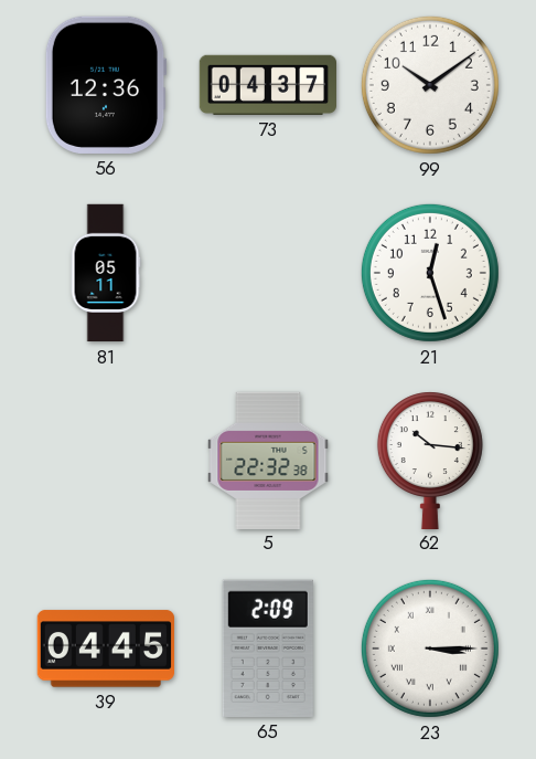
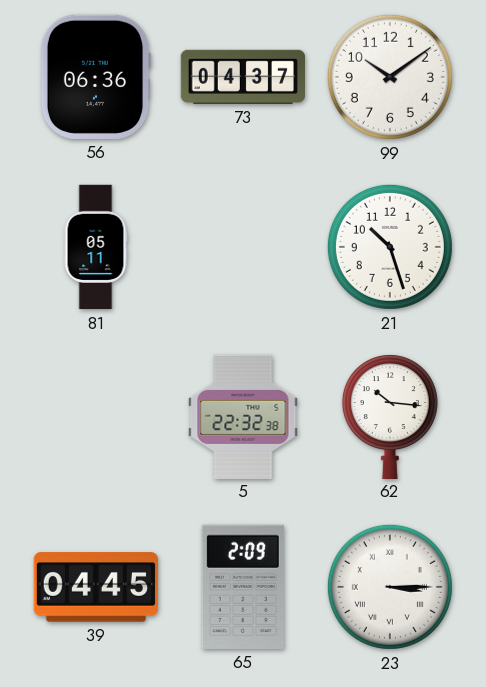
56: 12:36 -> 06:36
21: 12:27 -> 10:27
